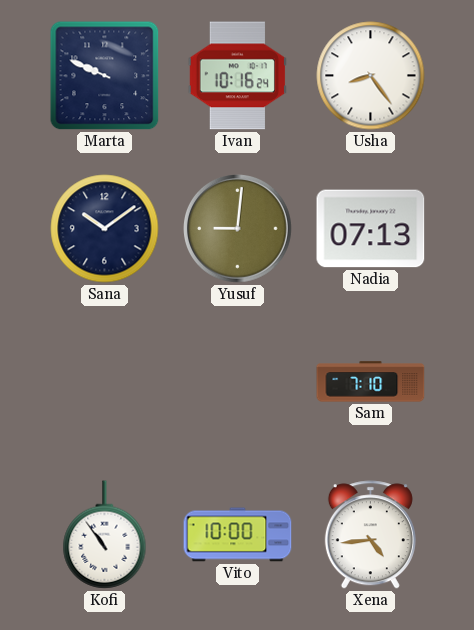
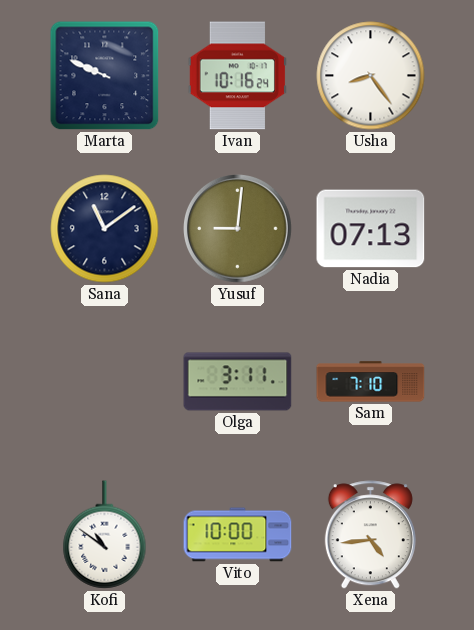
Sana: 10:09 -> 11:09
Olga: none -> 3:11
Kofi: 10:54 -> 10:51
